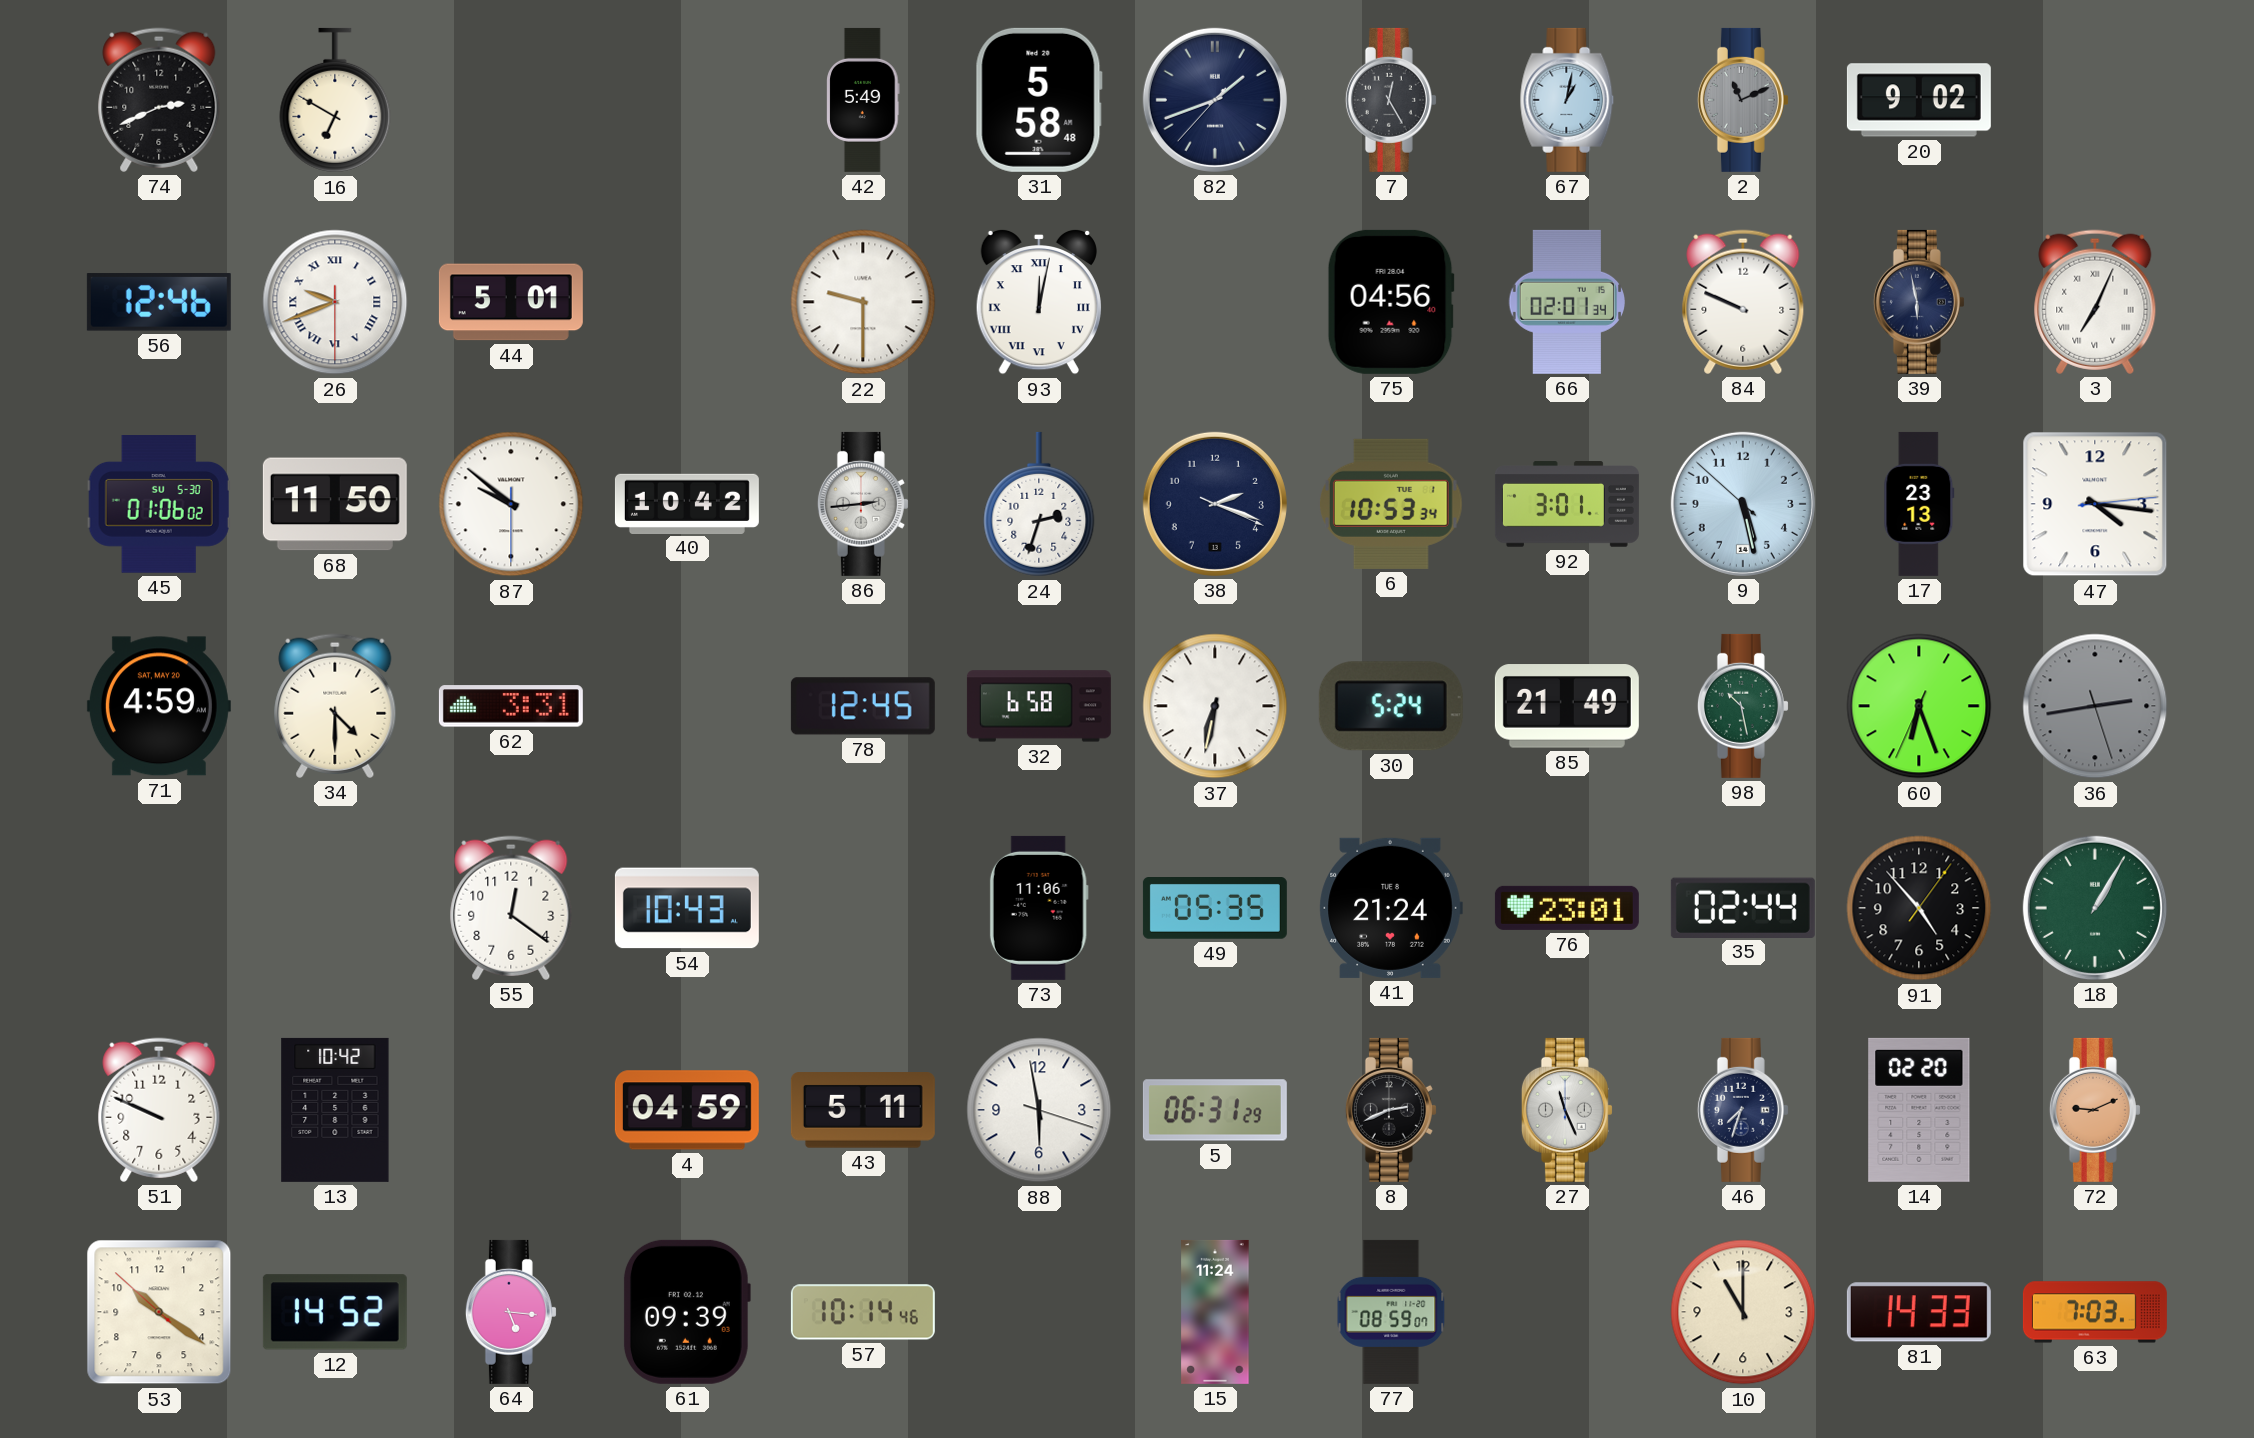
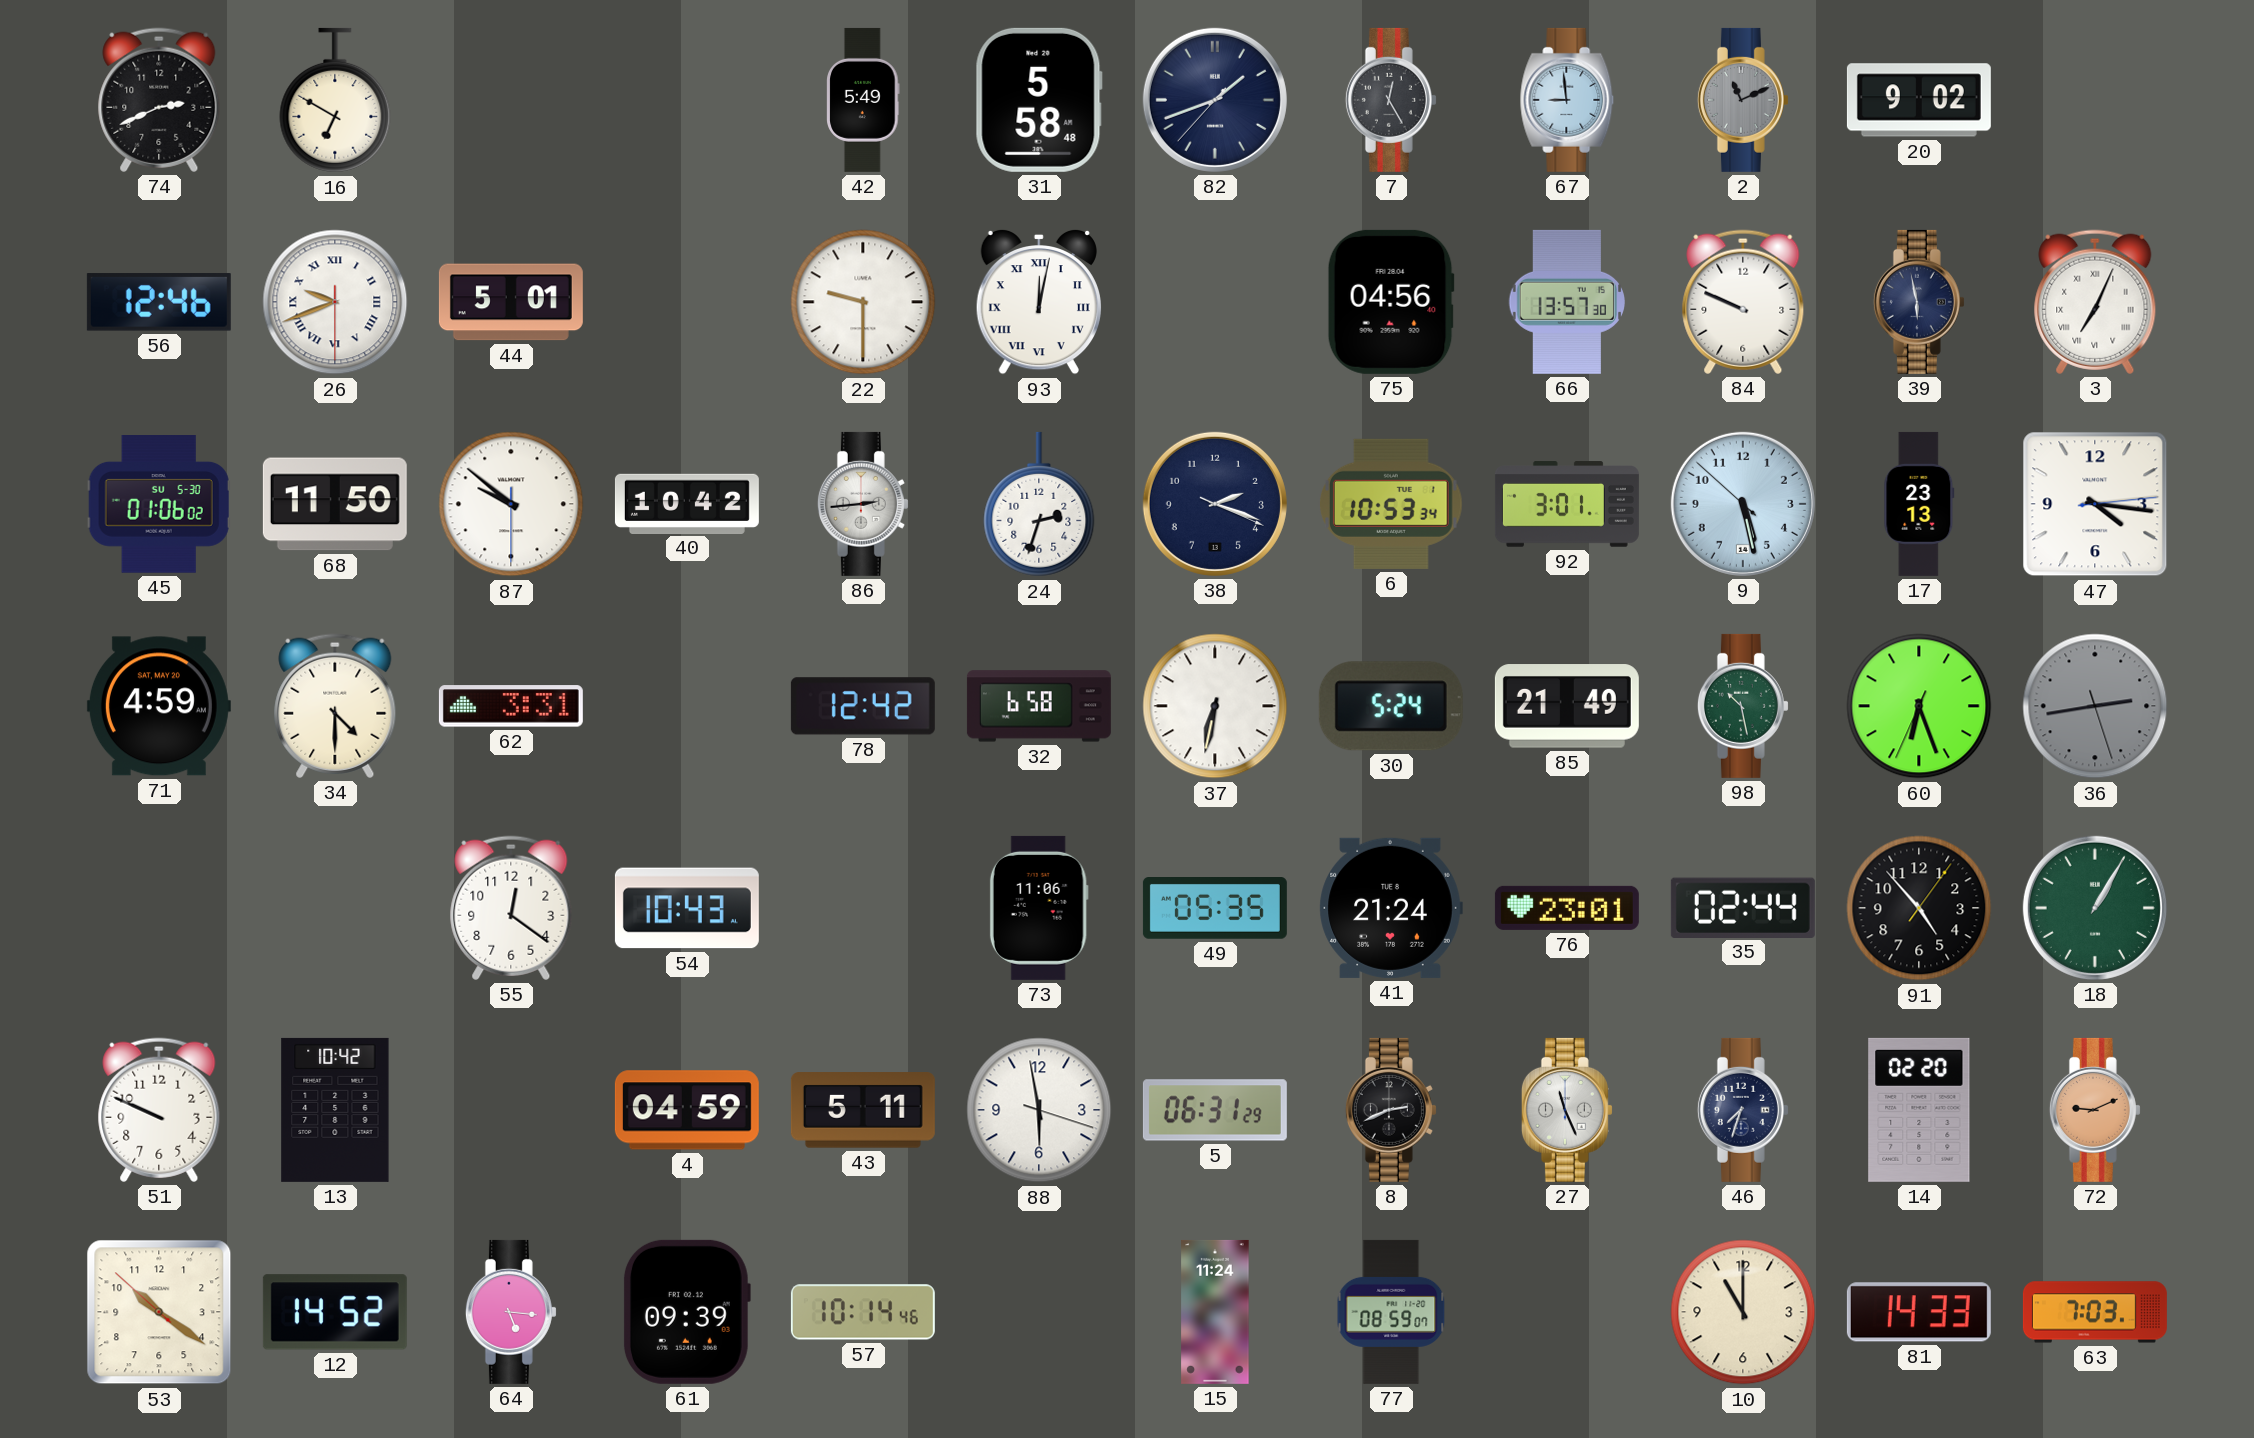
67: 1:02 -> 8:59
66: 02:01 -> 13:57
78: 12:45 -> 12:42
